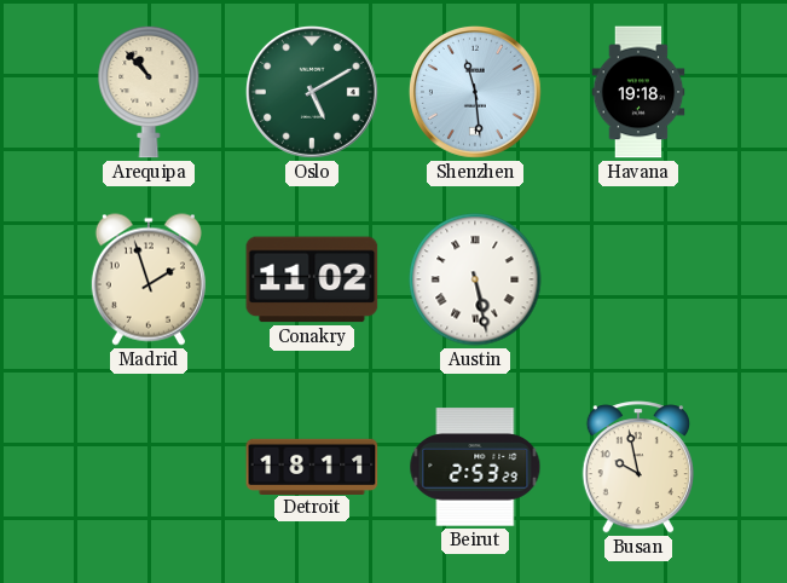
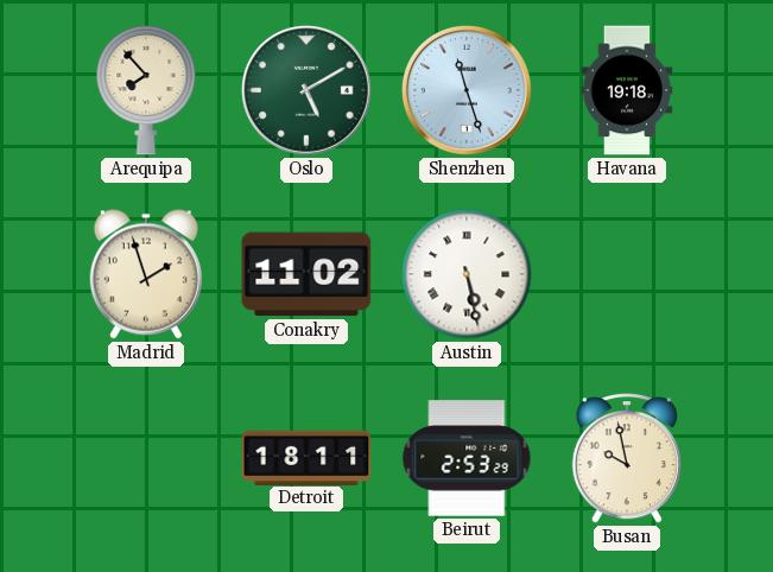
Arequipa: 10:53 -> 7:53
Shenzhen: 11:29 -> 11:27
